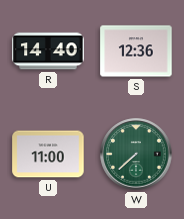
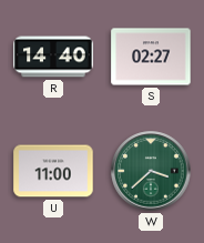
S: 12:36 -> 02:27
W: 7:38 -> 3:38
